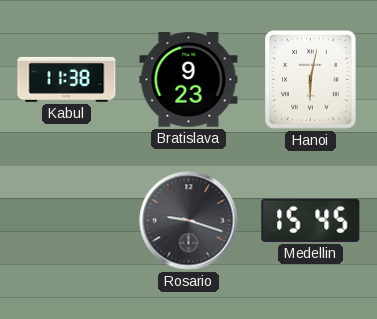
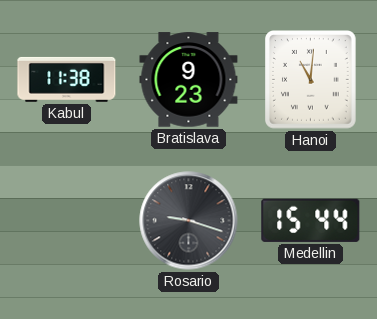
Hanoi: 6:02 -> 11:01
Medellin: 15:45 -> 15:44
